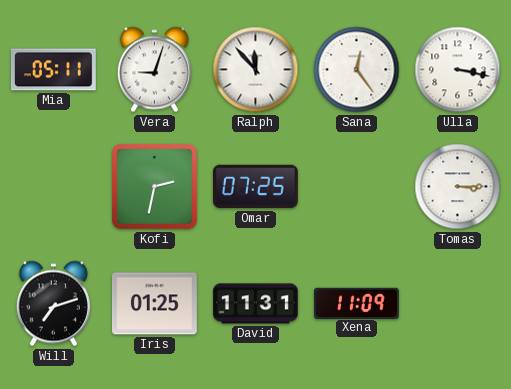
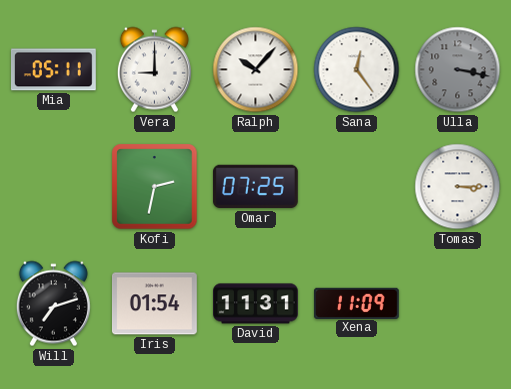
Vera: 9:03 -> 9:00
Ralph: 11:53 -> 10:07
Ulla dial: white -> grey
Iris: 01:25 -> 01:54
